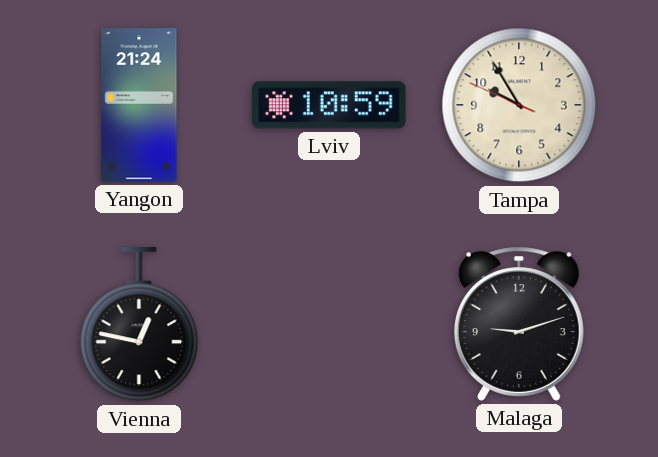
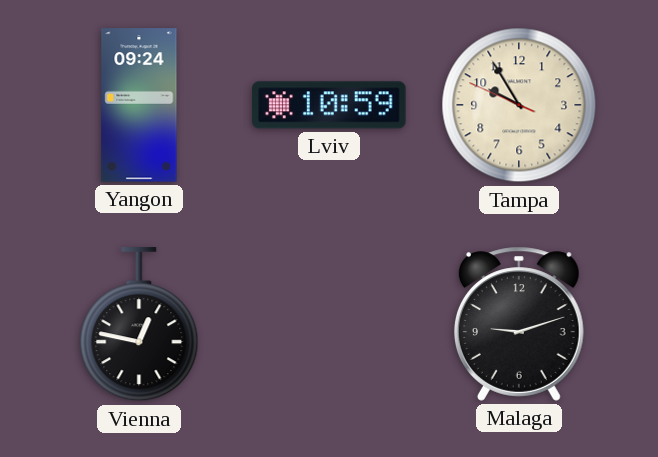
Yangon: 21:24 -> 09:24
